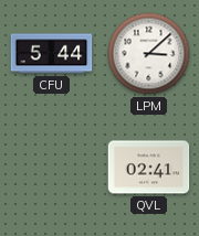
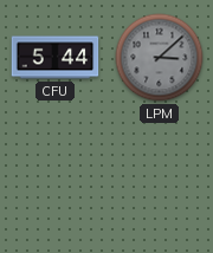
LPM dial: white -> grey
QVL: 02:41 -> none
